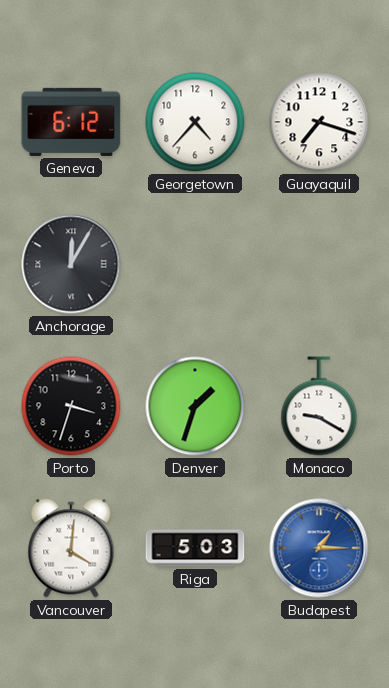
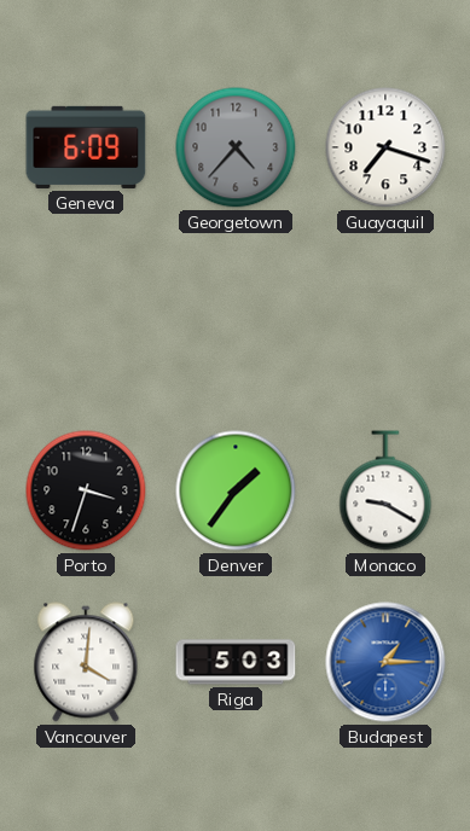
Geneva: 6:12 -> 6:09
Georgetown dial: white -> grey
Anchorage: 12:05 -> none
Denver: 1:33 -> 1:36
